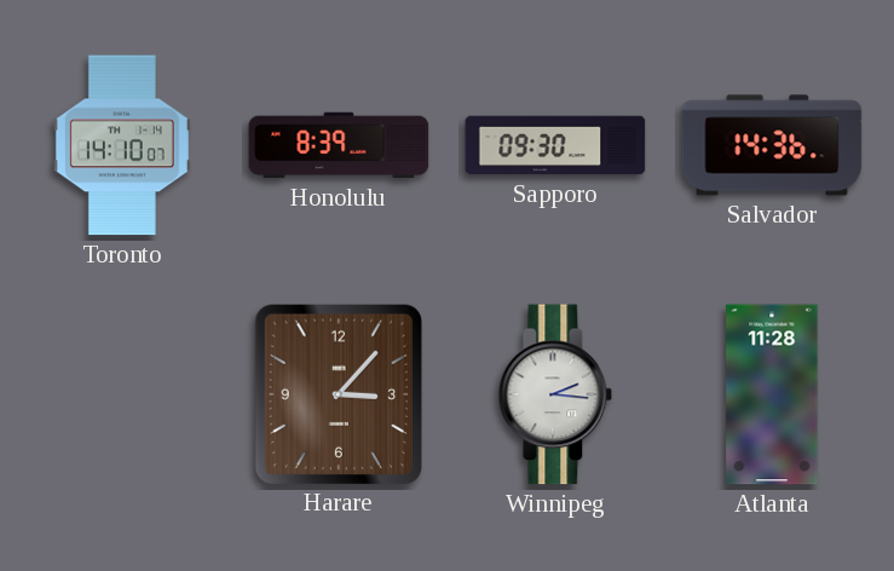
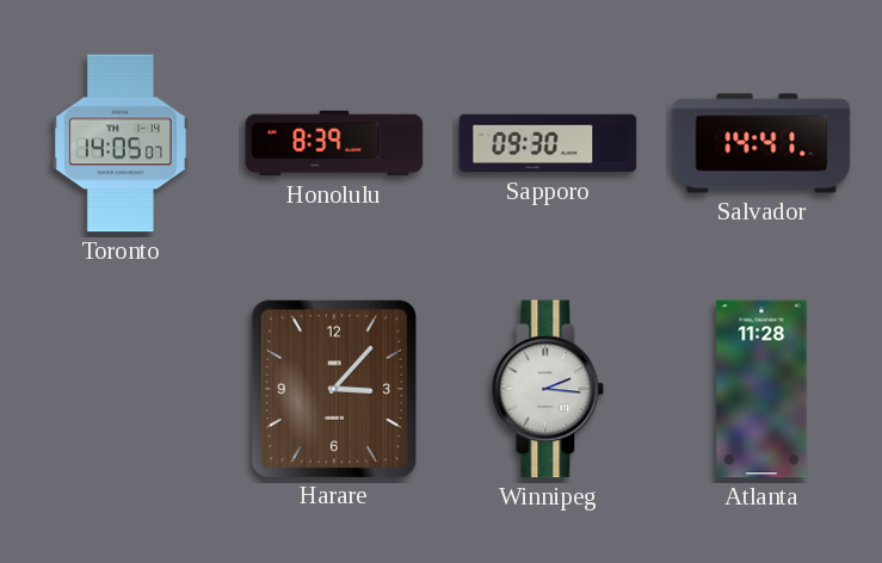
Toronto: 14:10 -> 14:05
Salvador: 14:36 -> 14:41
